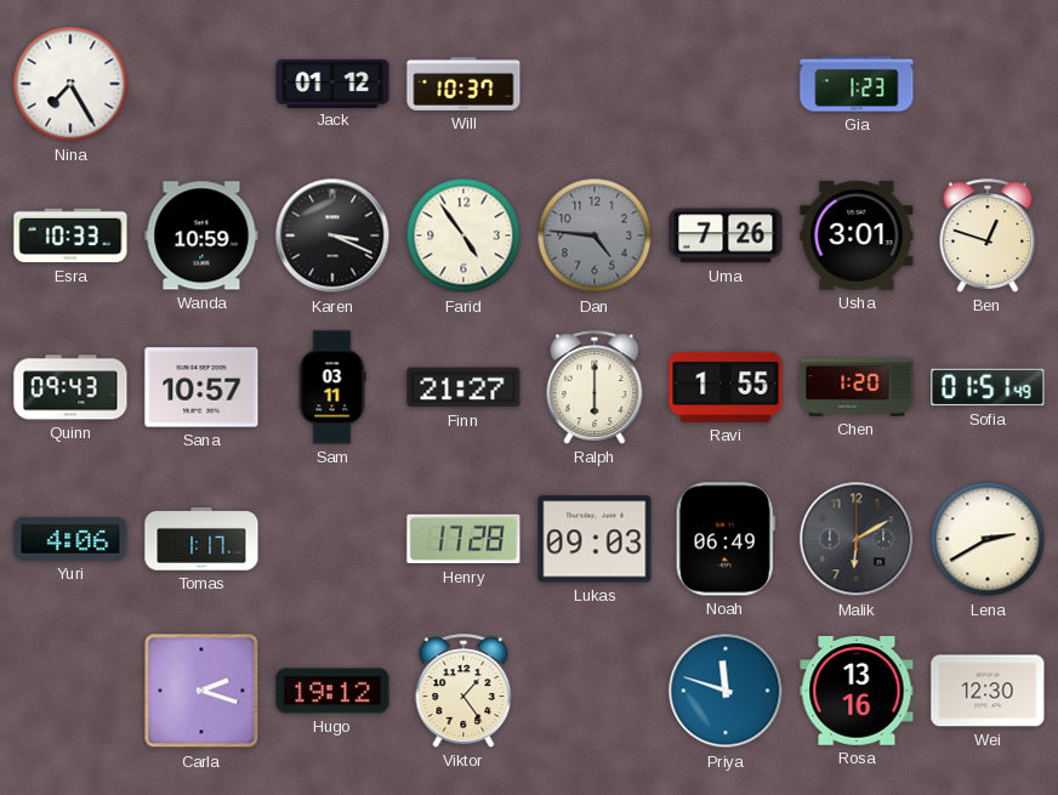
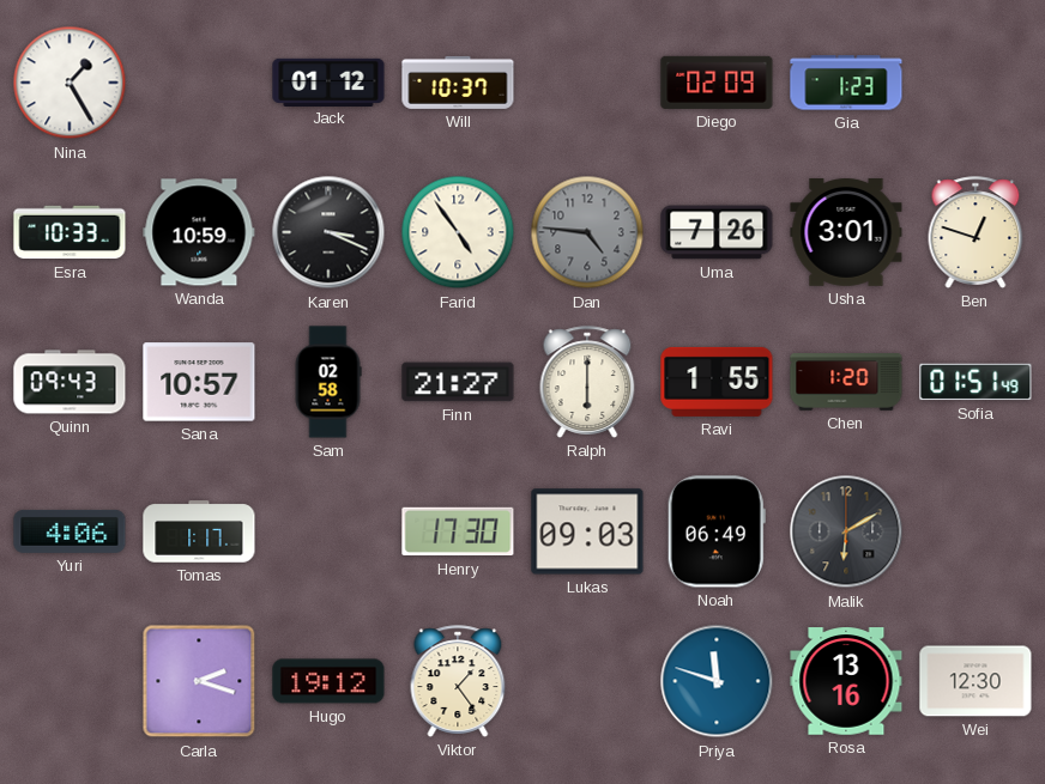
Nina: 7:25 -> 1:25
Diego: none -> 02:09
Sam: 03:11 -> 02:58
Henry: 17:28 -> 17:30
Lena: 2:40 -> none
